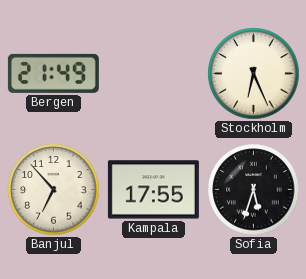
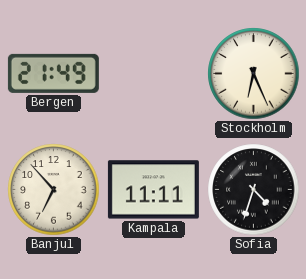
Kampala: 17:55 -> 11:11
Sofia: 5:33 -> 4:33
